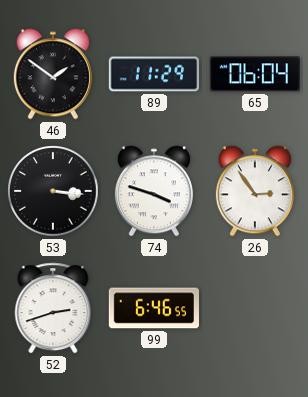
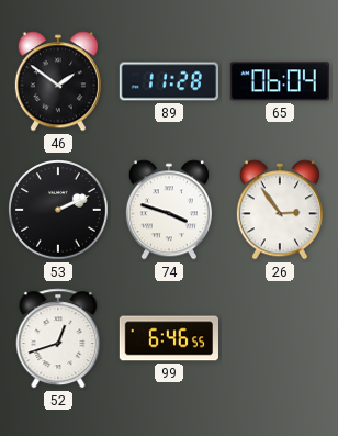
89: 11:29 -> 11:28
53: 3:16 -> 2:11
52: 2:42 -> 12:42
